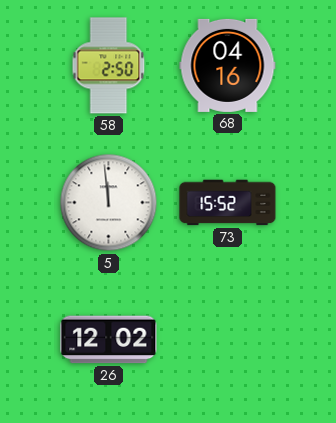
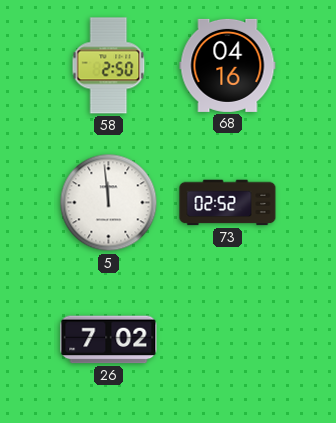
73: 15:52 -> 02:52
26: 12:02 -> 7:02
